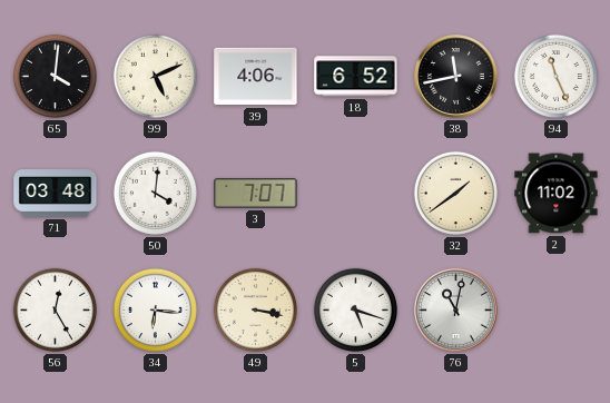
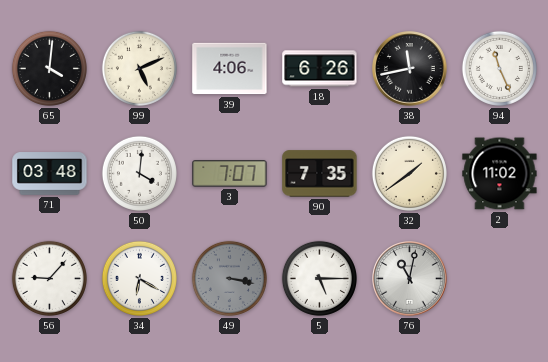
18: 6:52 -> 6:26
90: none -> 7:35
56: 12:25 -> 9:07
34: 6:16 -> 6:20
49 dial: cream -> grey
5: 5:18 -> 5:15
